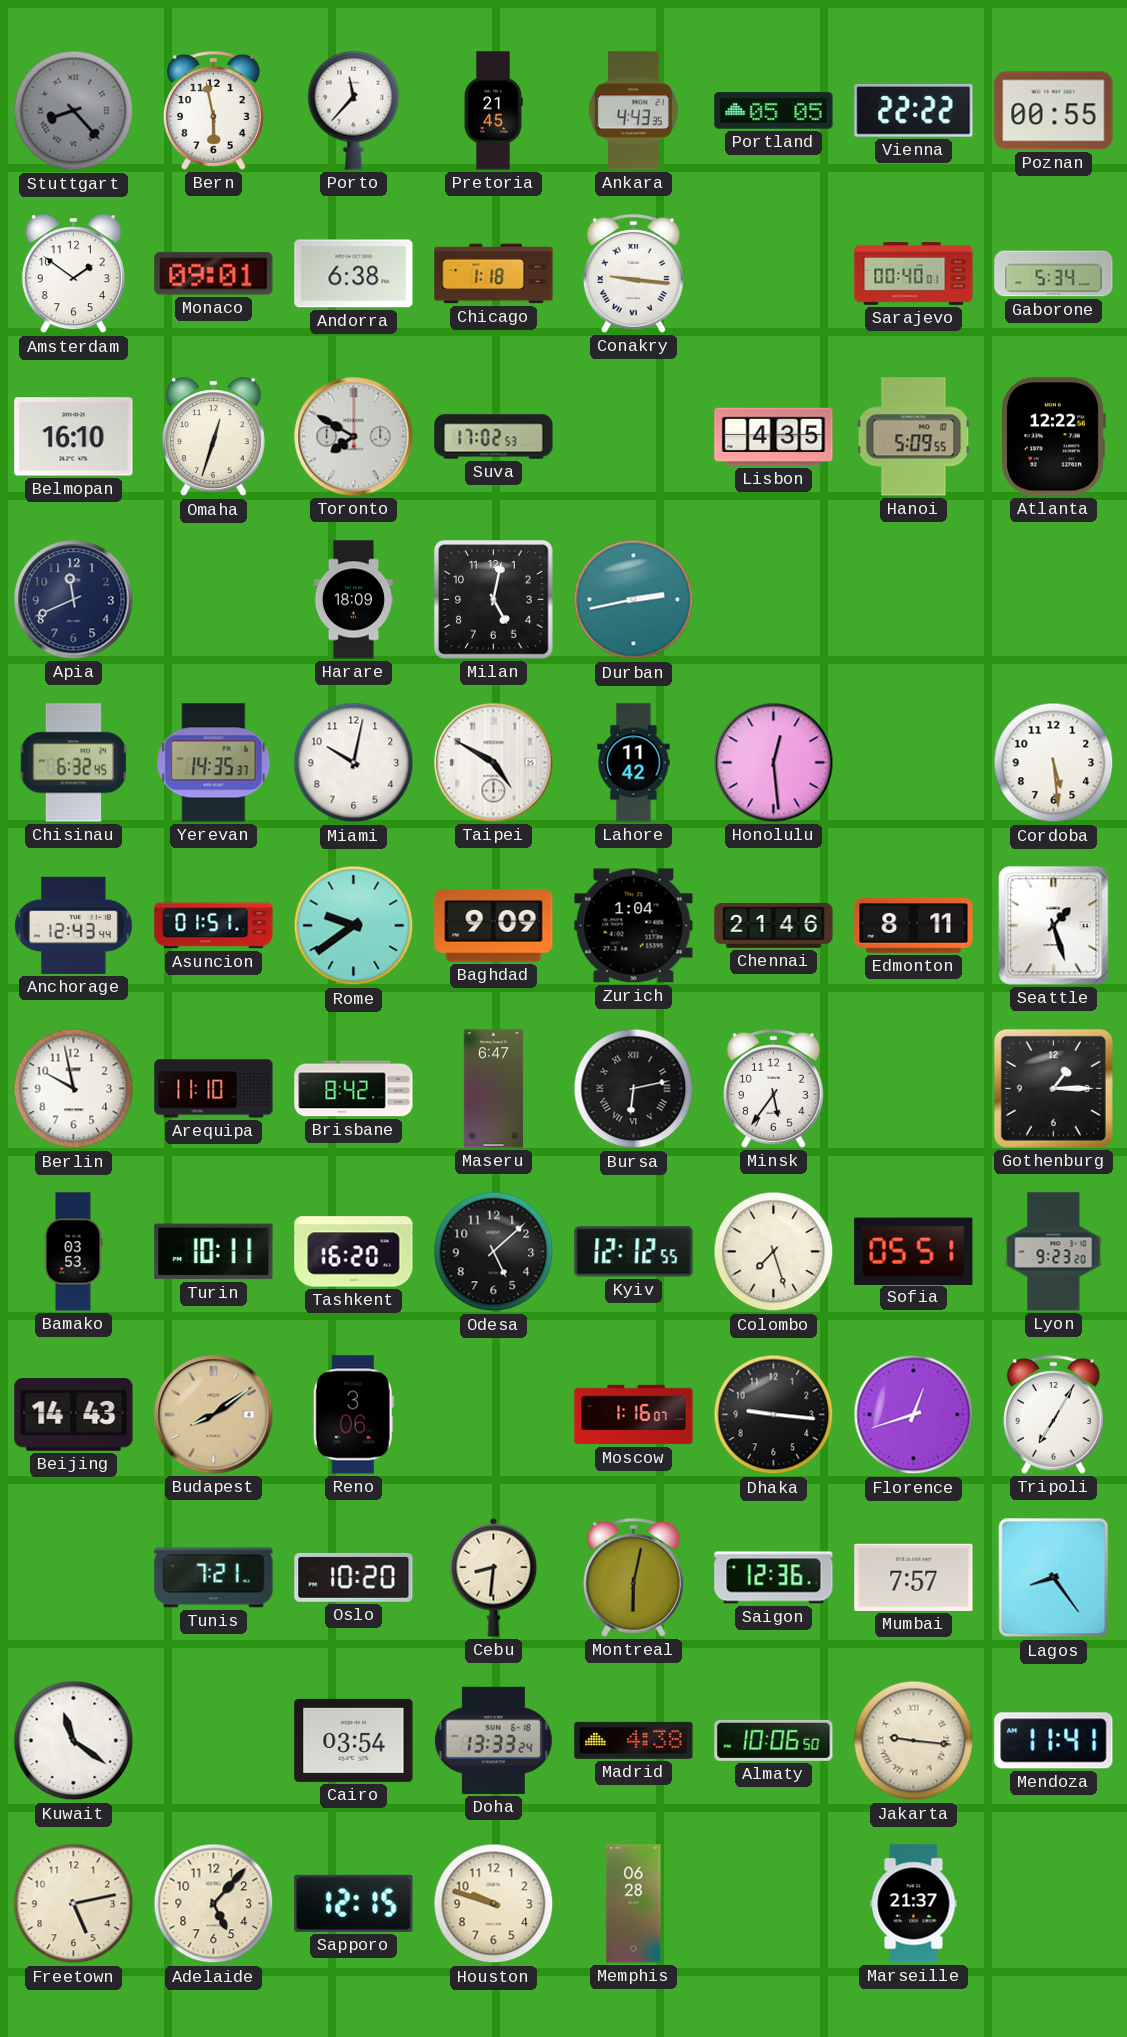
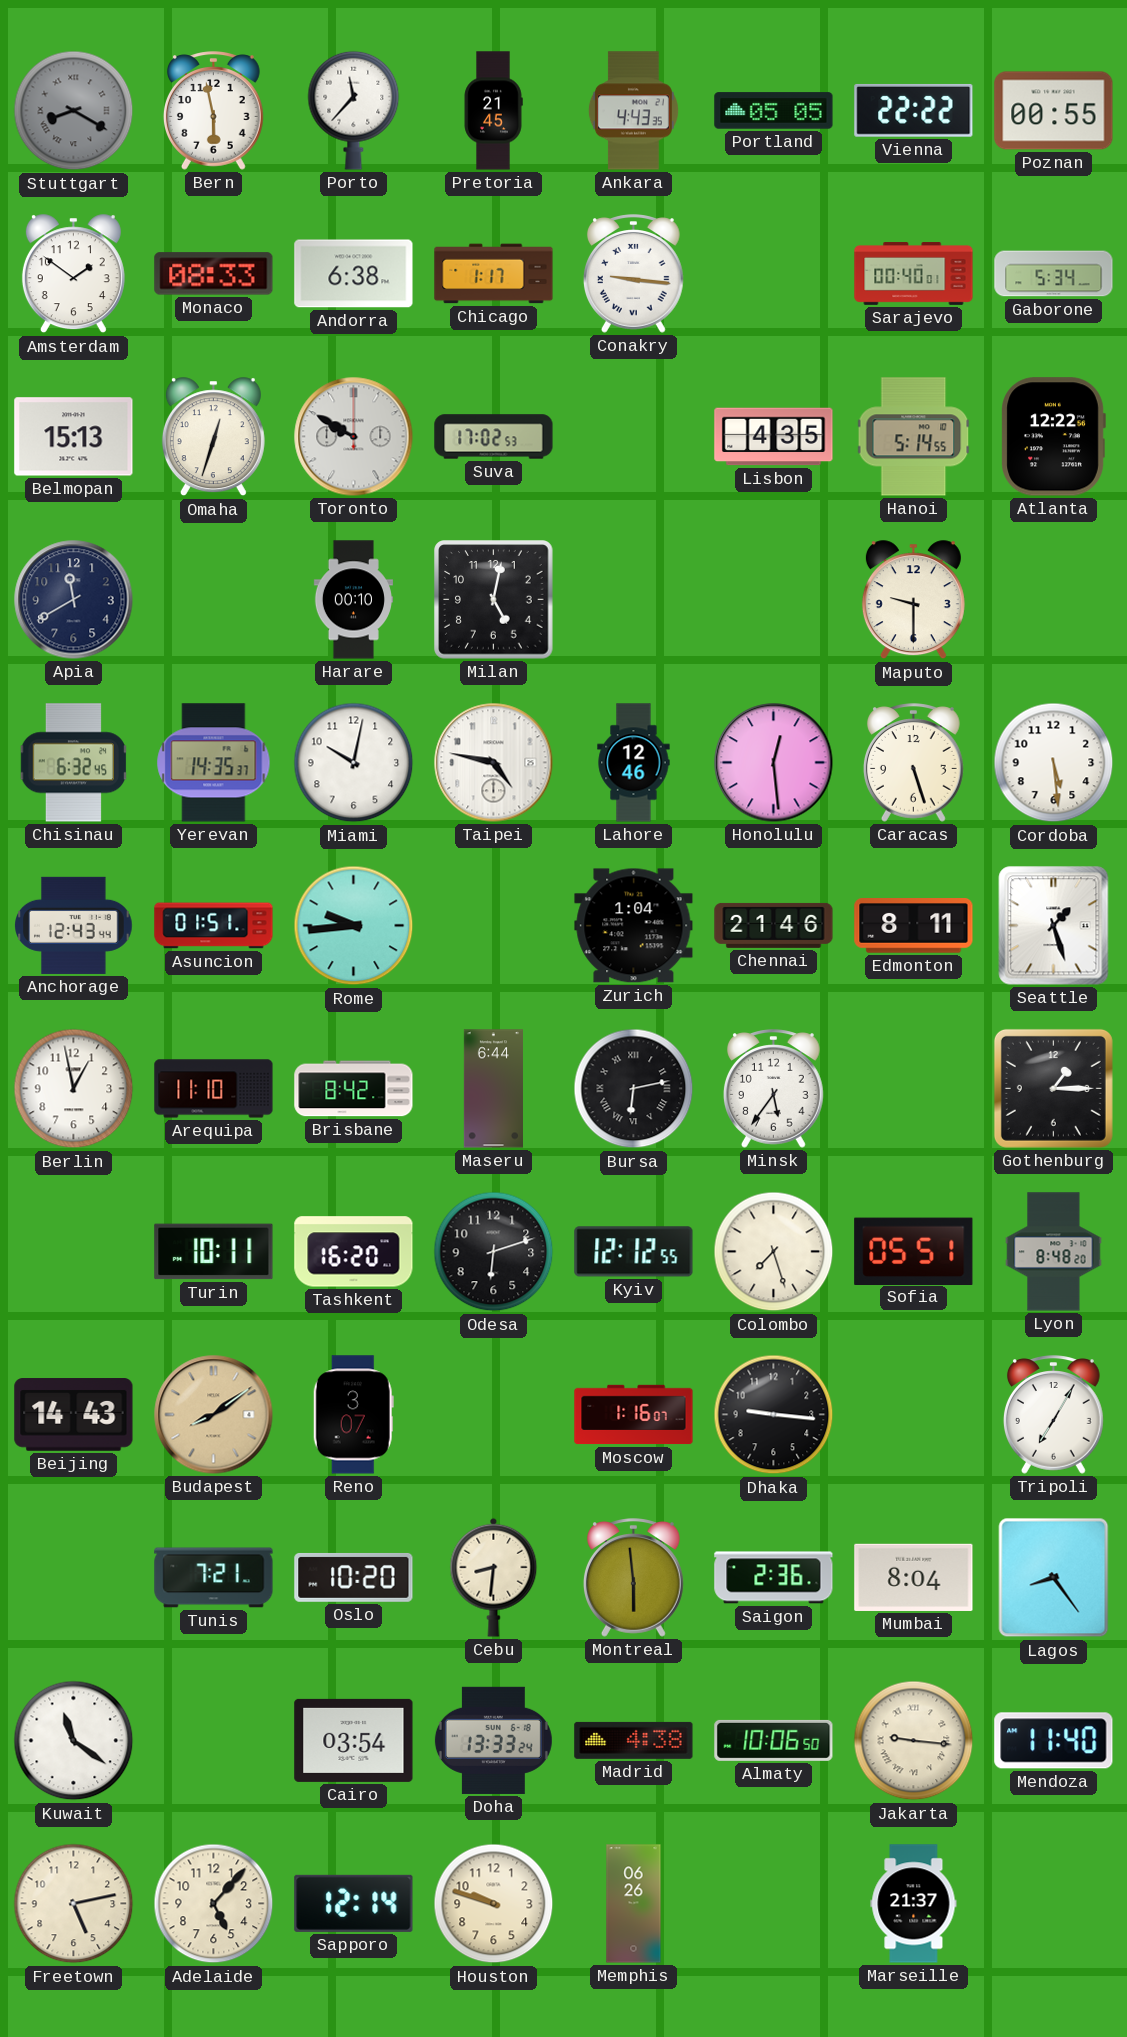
Stuttgart: 8:23 -> 8:20
Monaco: 09:01 -> 08:33
Chicago: 1:18 -> 1:17
Belmopan: 16:10 -> 15:13
Toronto: 7:50 -> 9:50
Hanoi: 5:09 -> 5:14
Apia: 11:41 -> 11:40
Harare: 18:09 -> 00:10
Durban: 2:43 -> none
Maputo: none -> 9:30
Taipei: 4:50 -> 4:47
Lahore: 11:42 -> 12:46
Caracas: none -> 5:27
Rome: 9:39 -> 9:44
Baghdad: 9:09 -> none
Berlin: 9:58 -> 12:58
Maseru: 6:47 -> 6:44
Bamako: 03:53 -> none
Odesa: 5:08 -> 6:12
Lyon: 9:23 -> 8:48
Reno: 3:06 -> 3:07
Florence: 12:42 -> none
Montreal: 6:02 -> 5:59
Saigon: 12:36 -> 2:36
Mumbai: 7:57 -> 8:04
Mendoza: 11:41 -> 11:40
Sapporo: 12:15 -> 12:14
Memphis: 06:28 -> 06:26
